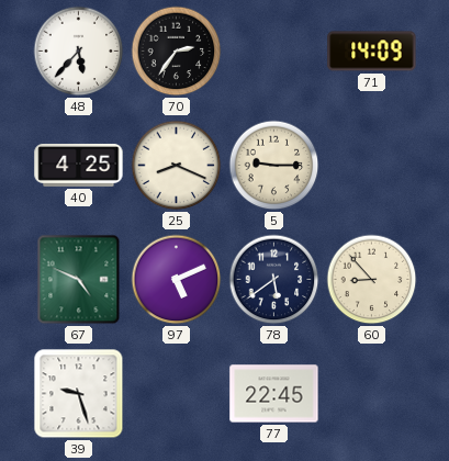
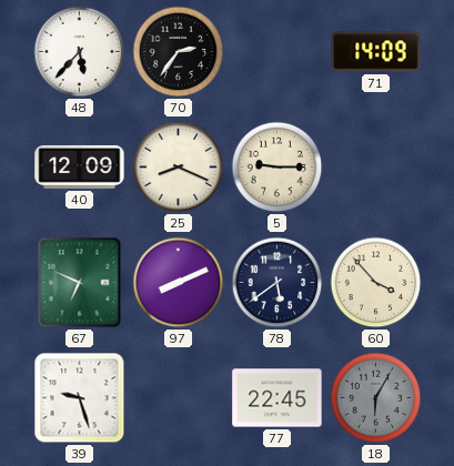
40: 4:25 -> 12:09
67: 4:49 -> 6:49
97: 5:11 -> 8:11
60: 8:53 -> 3:53
18: none -> 6:05
